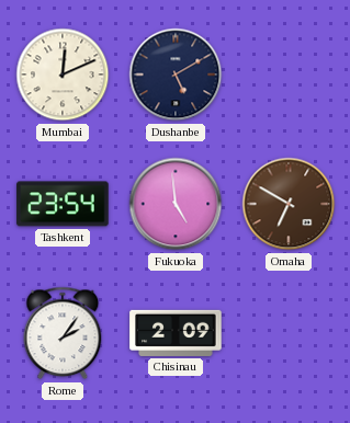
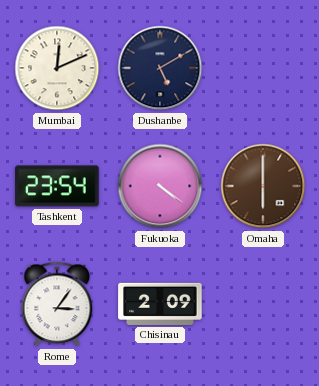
Fukuoka: 4:59 -> 4:21
Omaha: 6:50 -> 6:00
Rome: 2:06 -> 3:06
